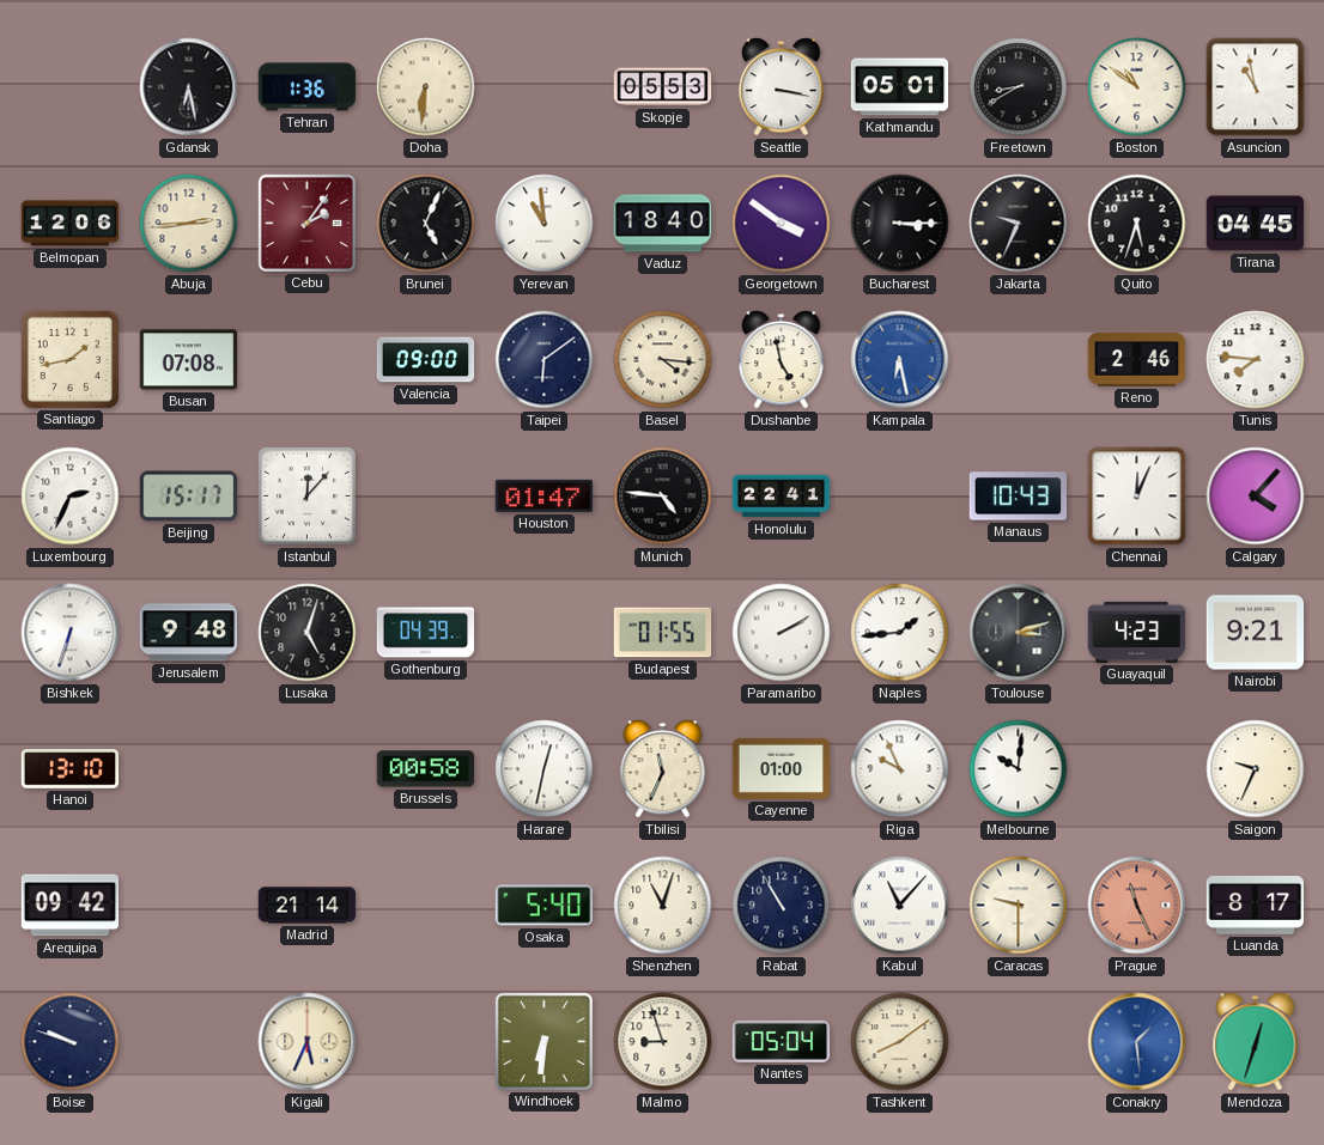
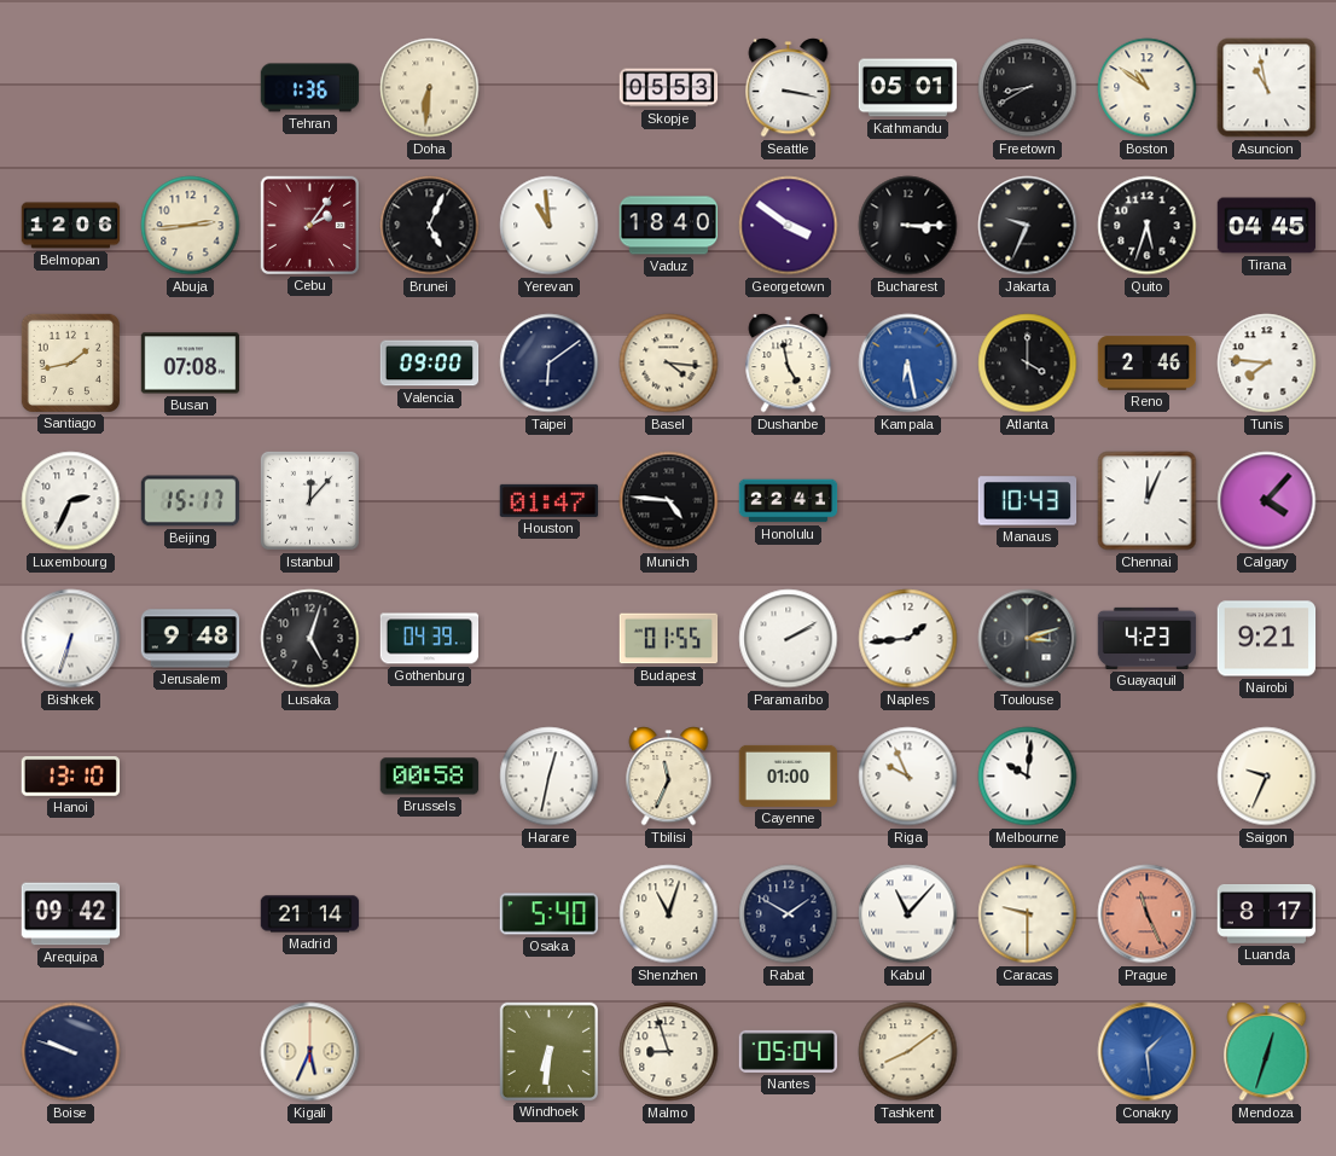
Gdansk: 6:28 -> none
Atlanta: none -> 4:00
Rabat: 10:55 -> 1:50
